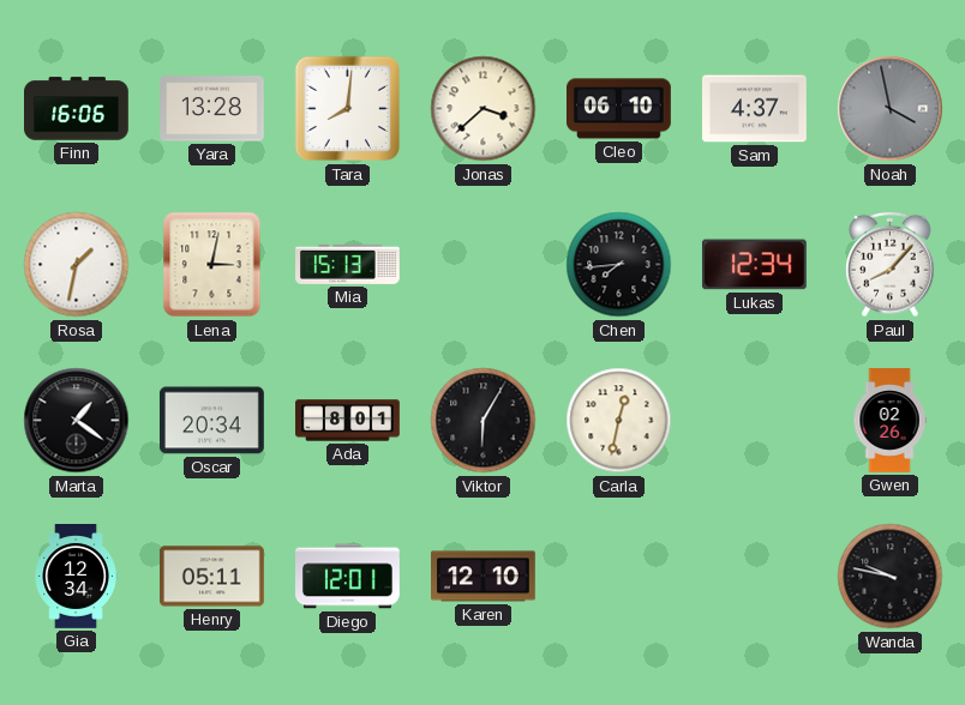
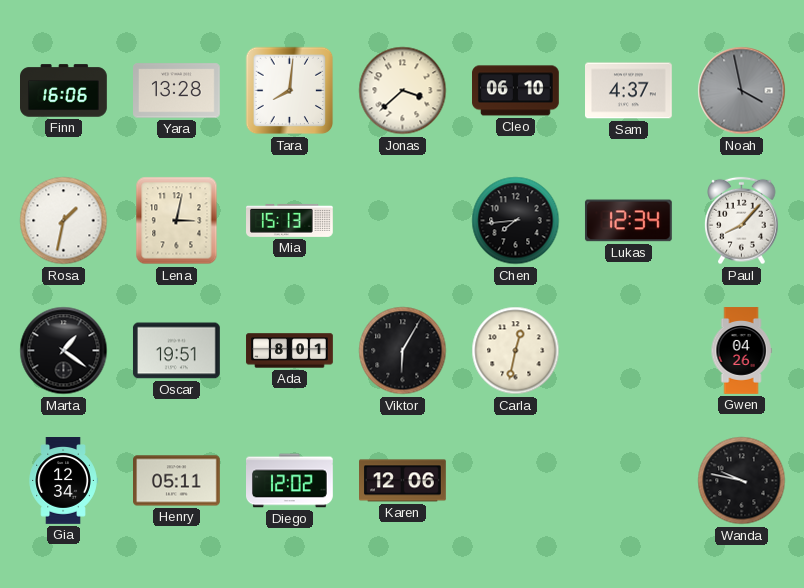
Oscar: 20:34 -> 19:51
Gwen: 02:26 -> 04:26
Diego: 12:01 -> 12:02
Karen: 12:10 -> 12:06
